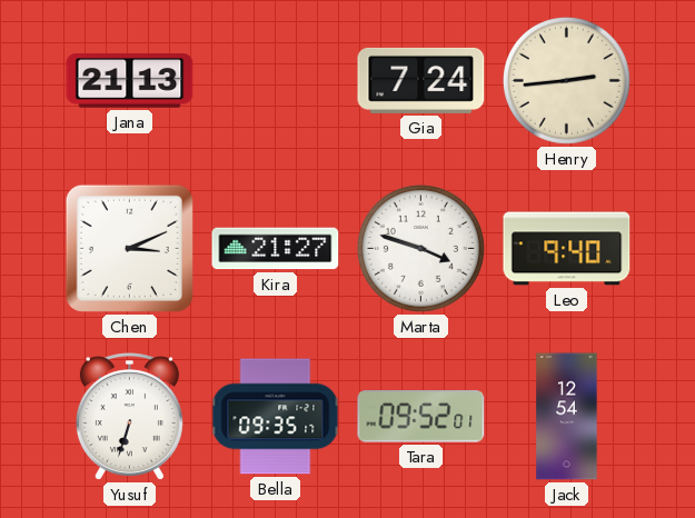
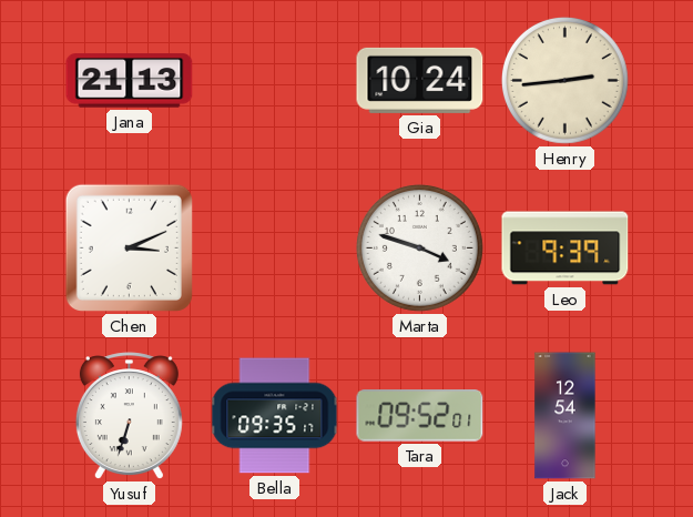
Gia: 7:24 -> 10:24
Kira: 21:27 -> none
Leo: 9:40 -> 9:39
